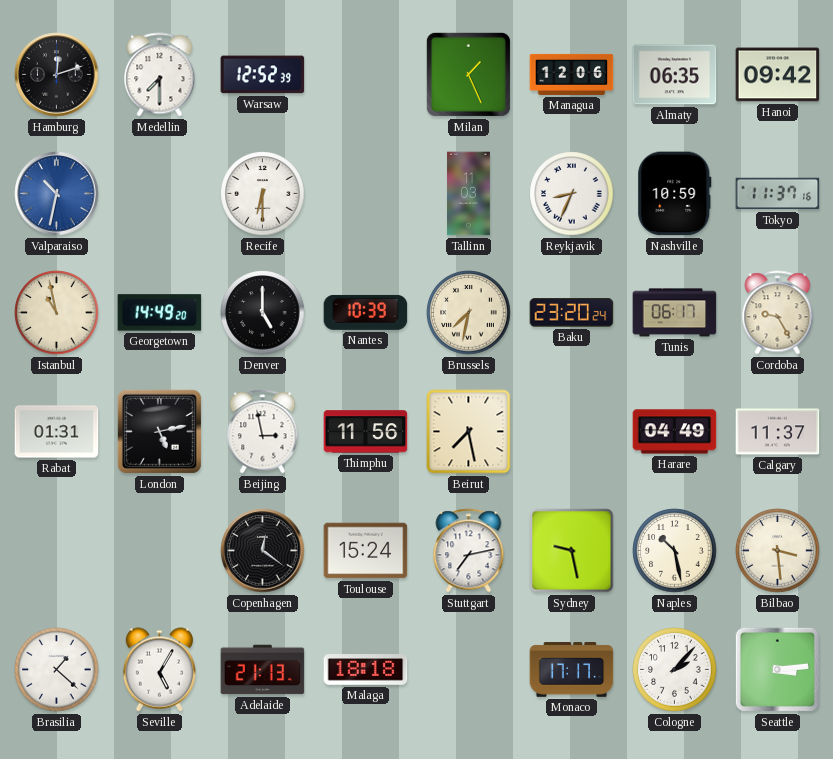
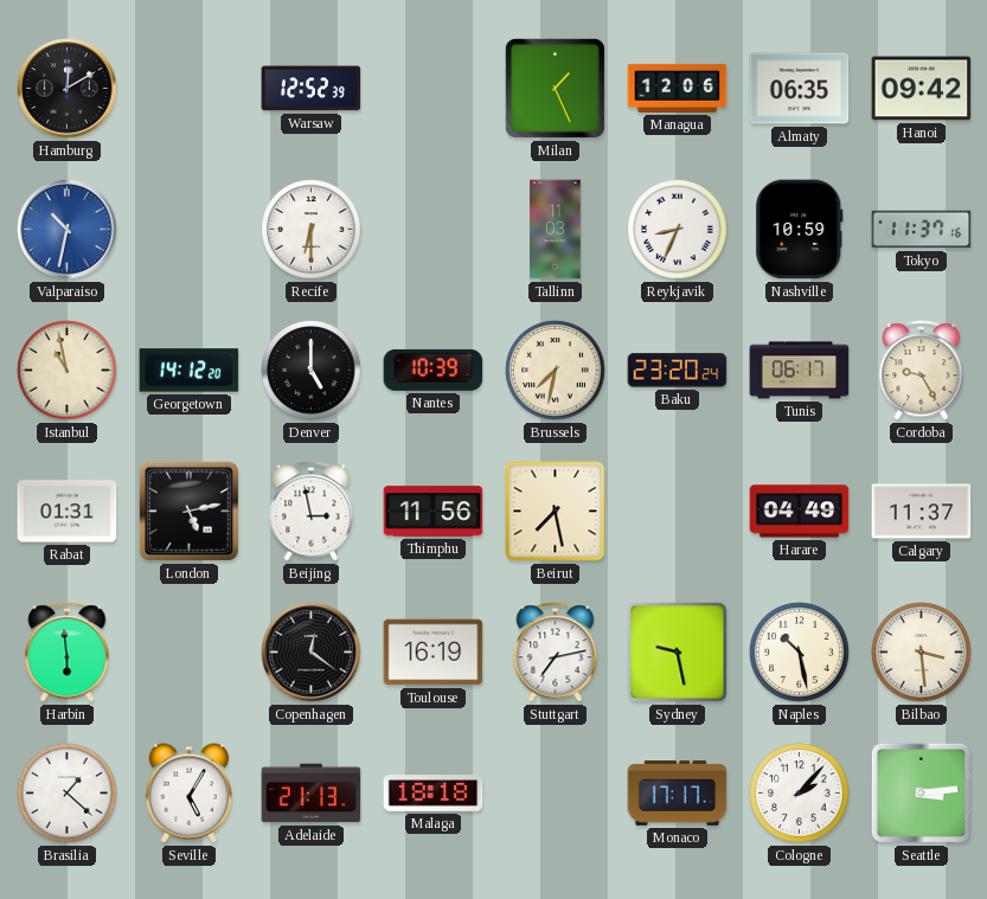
Hamburg: 12:12 -> 12:10
Medellin: 7:30 -> none
Georgetown: 14:49 -> 14:12
Harbin: none -> 5:59
Toulouse: 15:24 -> 16:19
